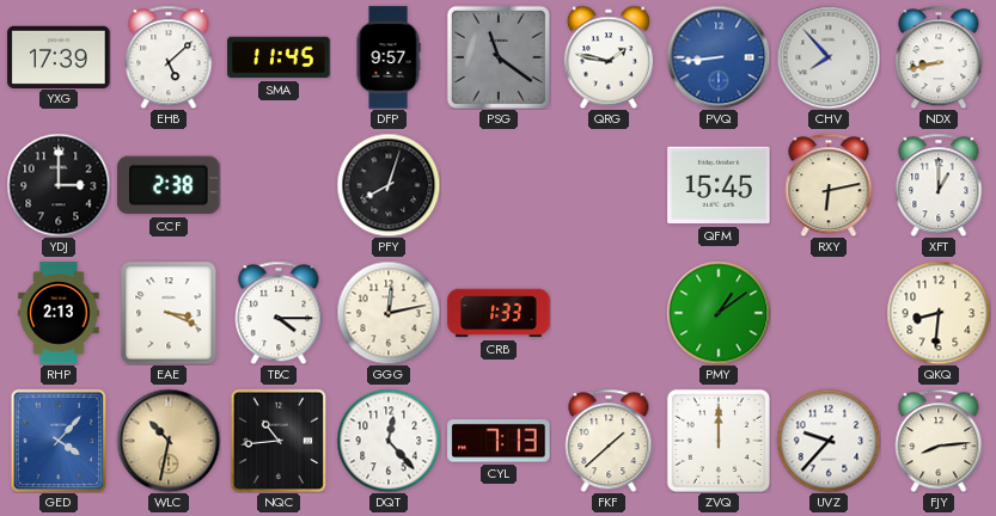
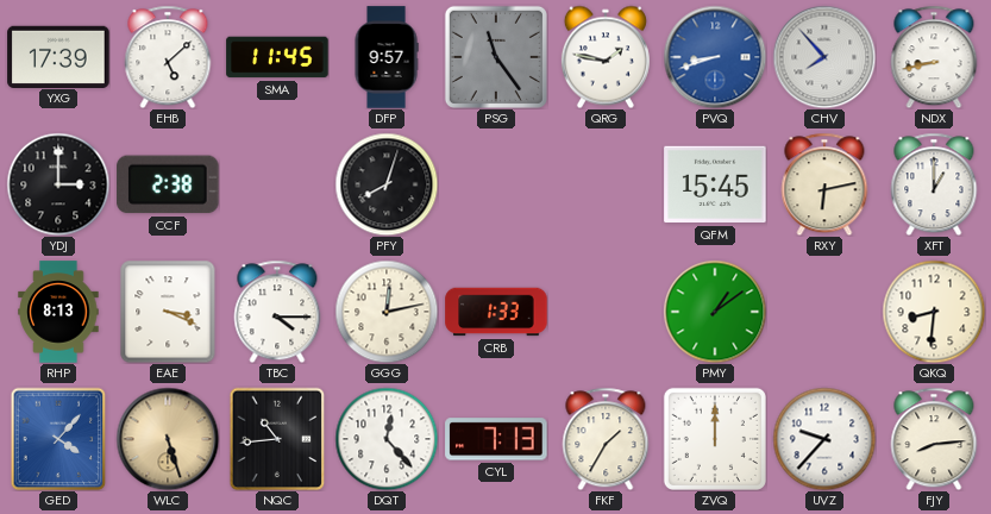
PSG: 11:21 -> 11:24
PVQ: 8:44 -> 8:42
RHP: 2:13 -> 8:13
WLC: 10:32 -> 5:27
FKF: 1:38 -> 1:35
